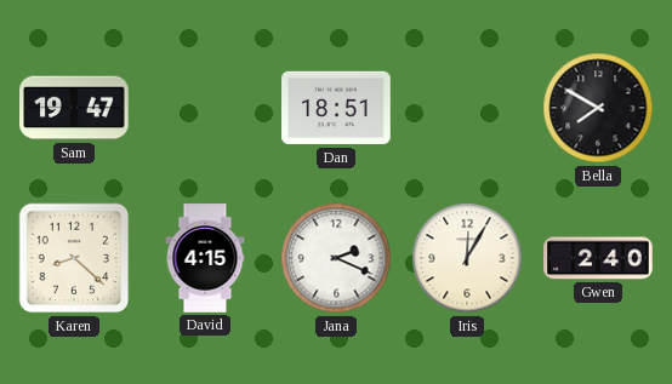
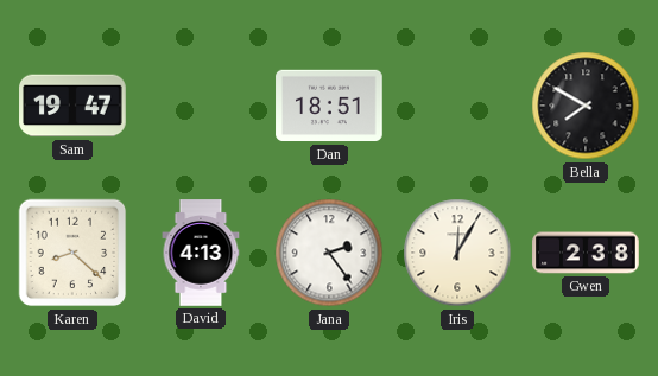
David: 4:15 -> 4:13
Jana: 2:19 -> 2:24
Gwen: 2:40 -> 2:38
